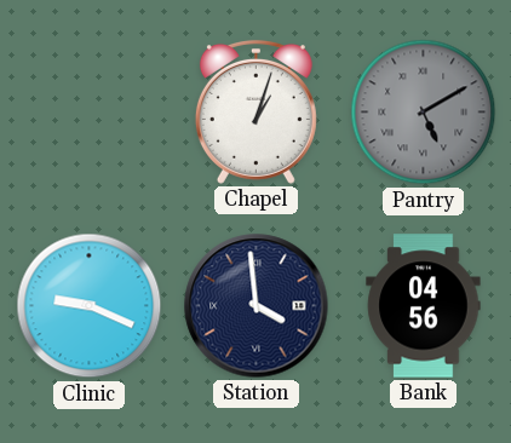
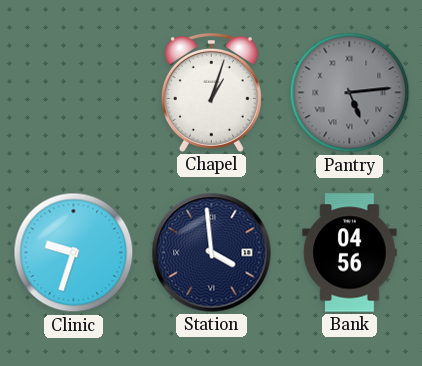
Pantry: 5:10 -> 5:14
Clinic: 9:19 -> 9:33
